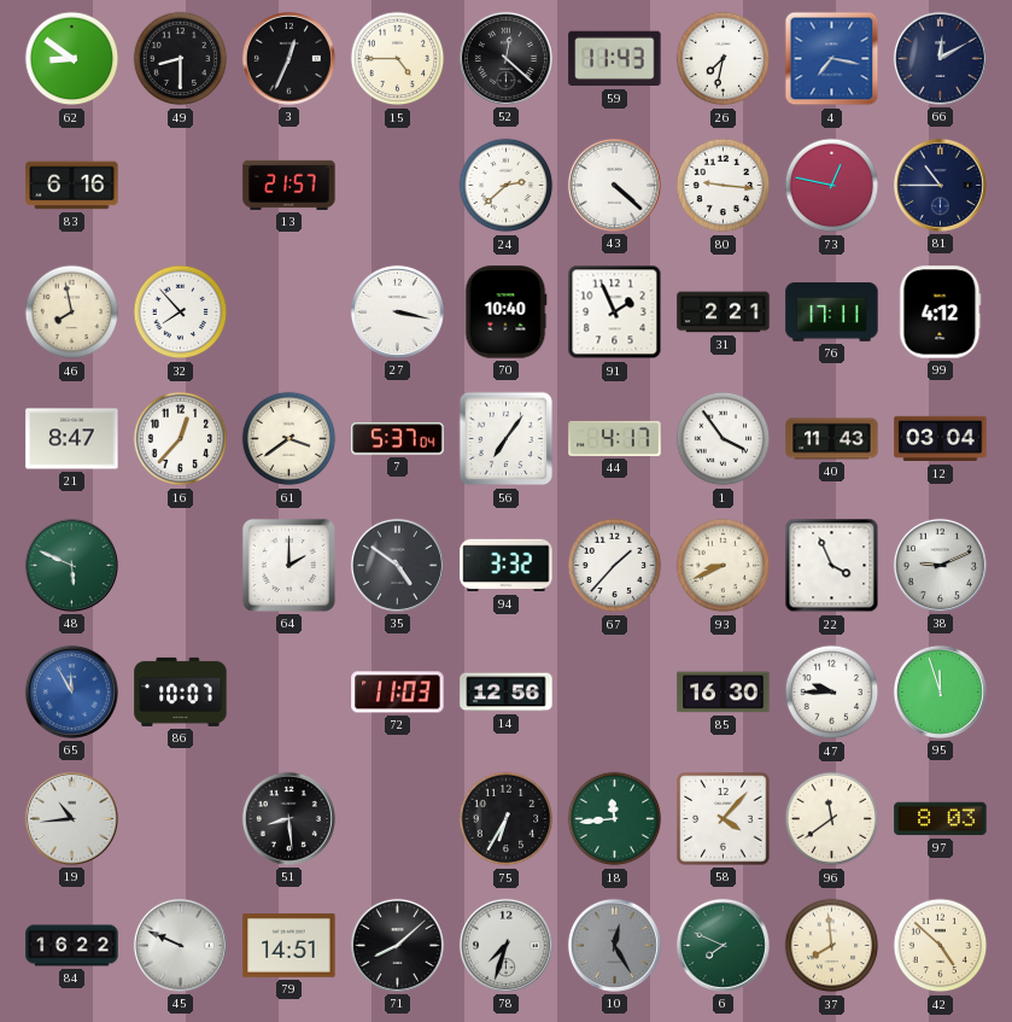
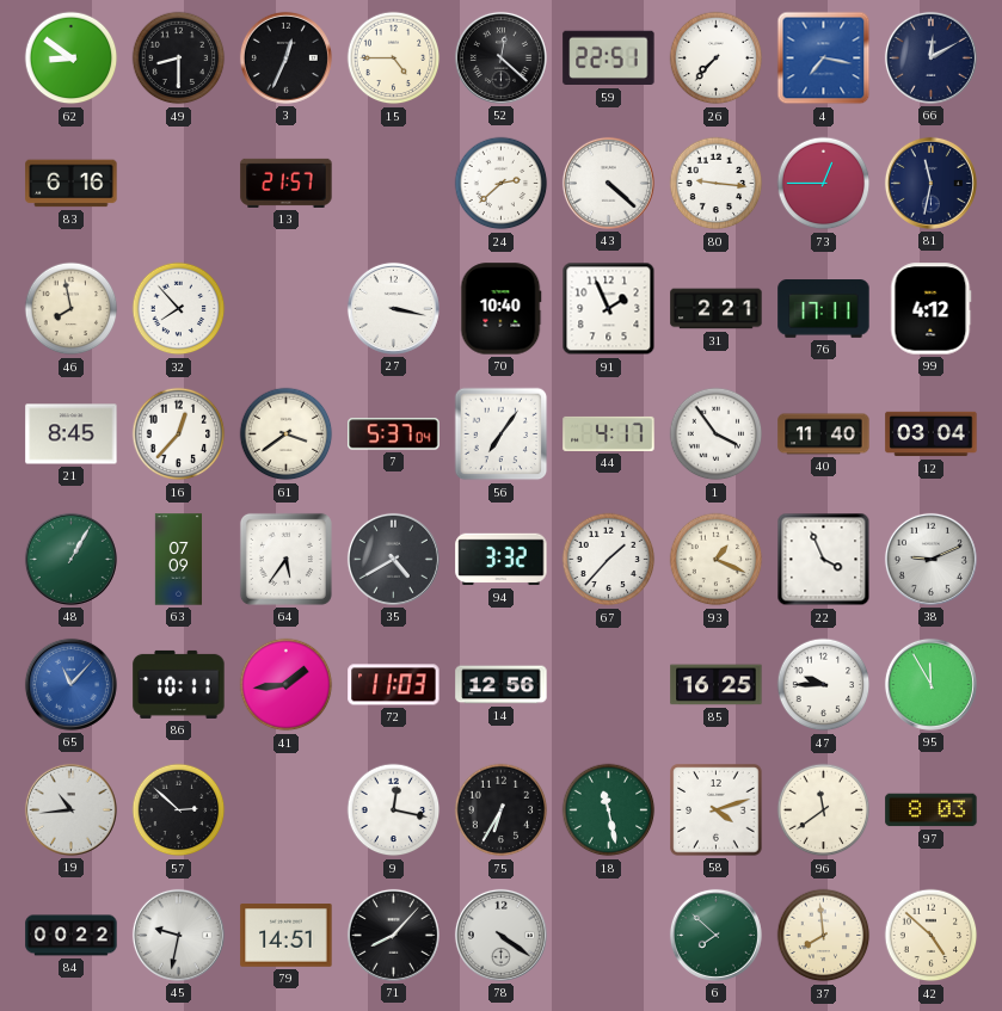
59: 11:43 -> 22:51
26: 7:32 -> 7:37
73: 12:47 -> 12:45
81: 10:45 -> 11:32
21: 8:47 -> 8:45
40: 11:43 -> 11:40
48: 5:49 -> 1:05
63: none -> 07:09
64: 2:00 -> 5:36
35: 4:51 -> 4:40
93: 8:41 -> 1:19
65: 11:55 -> 11:07
86: 10:07 -> 10:11
41: none -> 1:44
85: 16:30 -> 16:25
95: 11:57 -> 11:55
57: none -> 2:52
51: 8:29 -> none
9: none -> 12:17
18: 11:44 -> 11:28
58: 4:07 -> 4:12
84: 16:22 -> 00:22
45: 9:49 -> 9:32
71: 8:08 -> 8:07
78: 7:33 -> 4:21
10: 12:25 -> none
6: 7:49 -> 7:52
